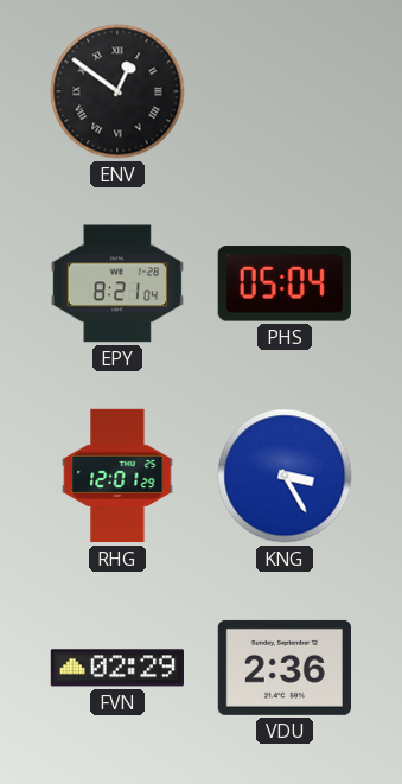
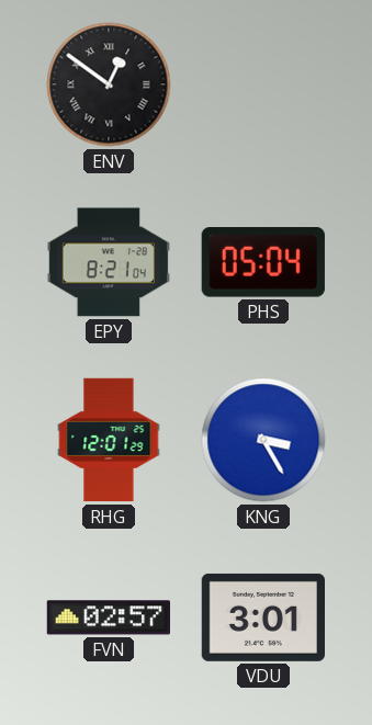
FVN: 02:29 -> 02:57
VDU: 2:36 -> 3:01
